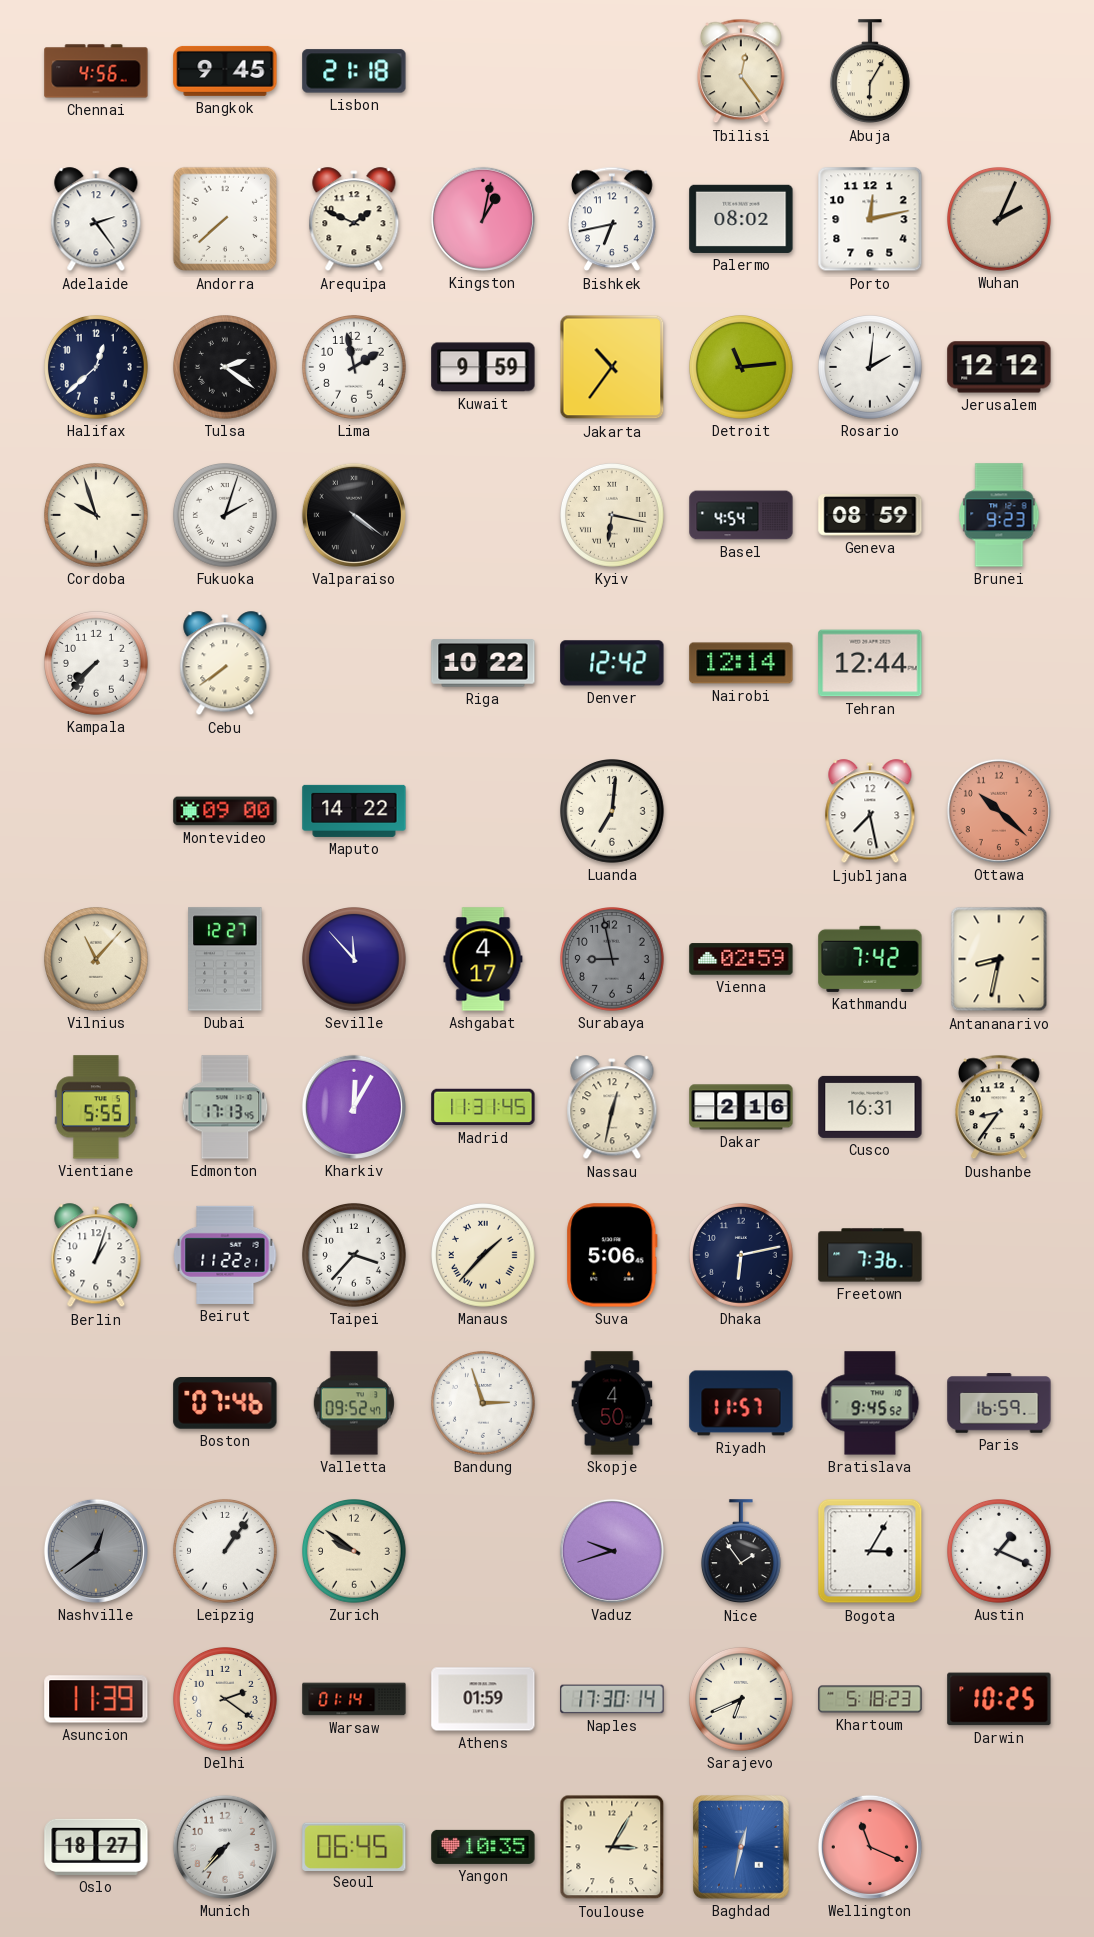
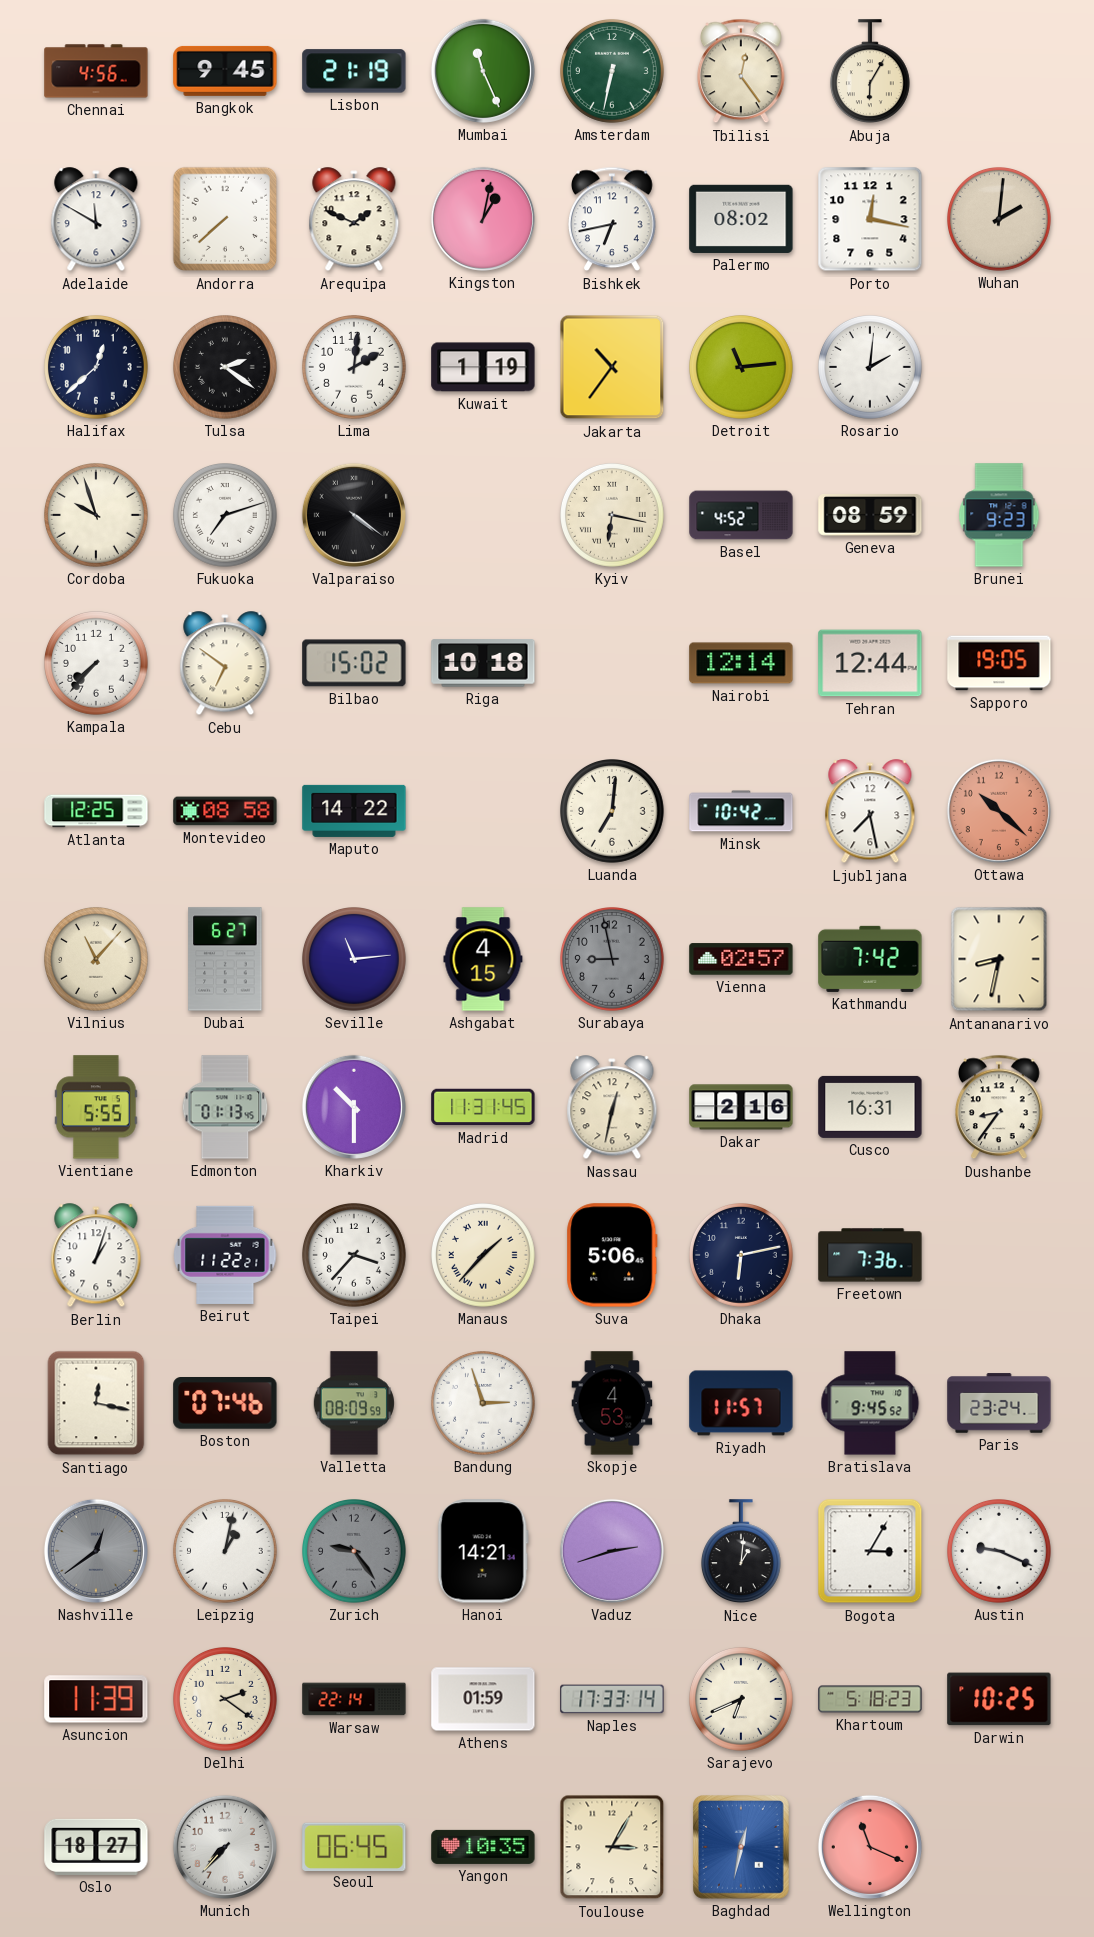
Lisbon: 21:18 -> 21:19
Mumbai: none -> 11:26
Amsterdam: none -> 6:32
Adelaide: 2:24 -> 11:50
Porto: 12:13 -> 12:17
Wuhan: 2:04 -> 2:01
Lima: 1:58 -> 2:01
Kuwait: 9:59 -> 1:19
Jerusalem: 12:12 -> none
Fukuoka: 2:03 -> 7:12
Basel: 4:54 -> 4:52
Cebu: 7:39 -> 6:51
Bilbao: none -> 15:02
Riga: 10:22 -> 10:18
Denver: 12:42 -> none
Sapporo: none -> 19:05
Atlanta: none -> 12:25
Montevideo: 09:00 -> 08:58
Minsk: none -> 10:42
Dubai: 12:27 -> 6:27
Seville: 11:53 -> 11:14
Ashgabat: 4:17 -> 4:15
Vienna: 02:59 -> 02:57
Edmonton: 17:13 -> 01:13
Kharkiv: 12:05 -> 10:30
Santiago: none -> 12:17
Valletta: 09:52 -> 08:09
Skopje: 4:50 -> 4:53
Paris: 16:59 -> 23:24
Leipzig: 1:06 -> 1:02
Zurich: 9:51 -> 9:24
Zurich dial: cream -> grey
Hanoi: none -> 14:21
Vaduz: 9:42 -> 2:42
Nice: 1:54 -> 1:01
Austin: 1:19 -> 9:19
Warsaw: 01:14 -> 22:14
Naples: 17:30 -> 17:33
